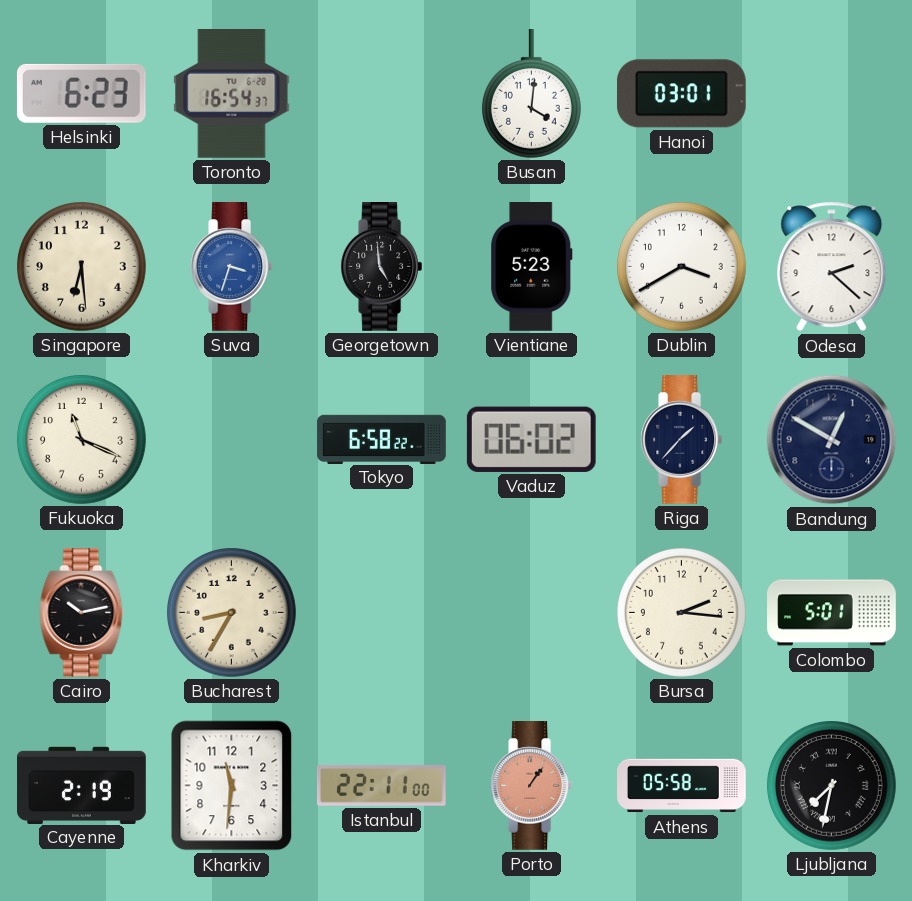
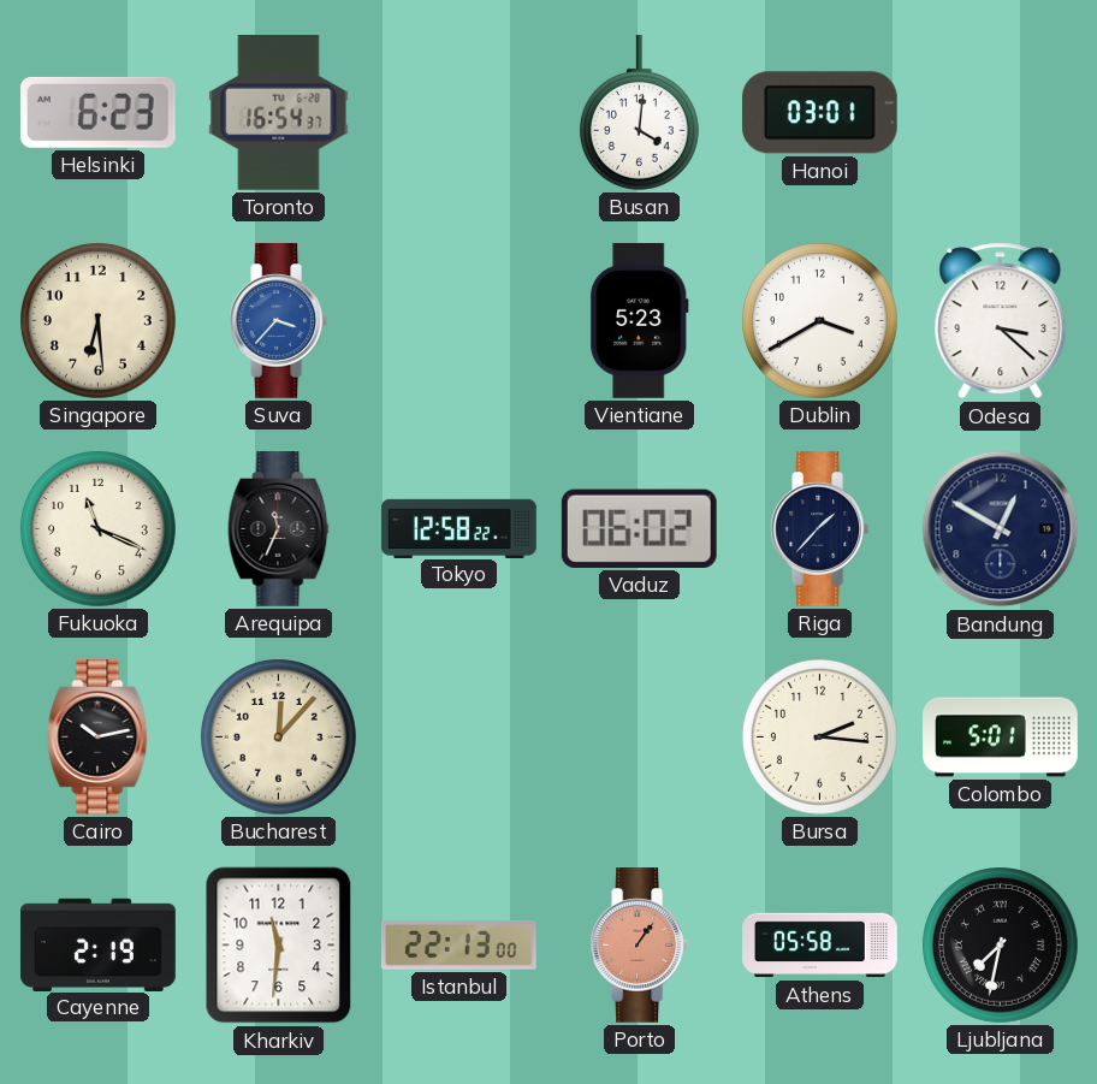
Suva: 3:33 -> 3:37
Georgetown: 4:59 -> none
Odesa: 2:22 -> 3:22
Arequipa: none -> 11:34
Tokyo: 6:58 -> 12:58
Bucharest: 8:35 -> 12:07
Istanbul: 22:11 -> 22:13
